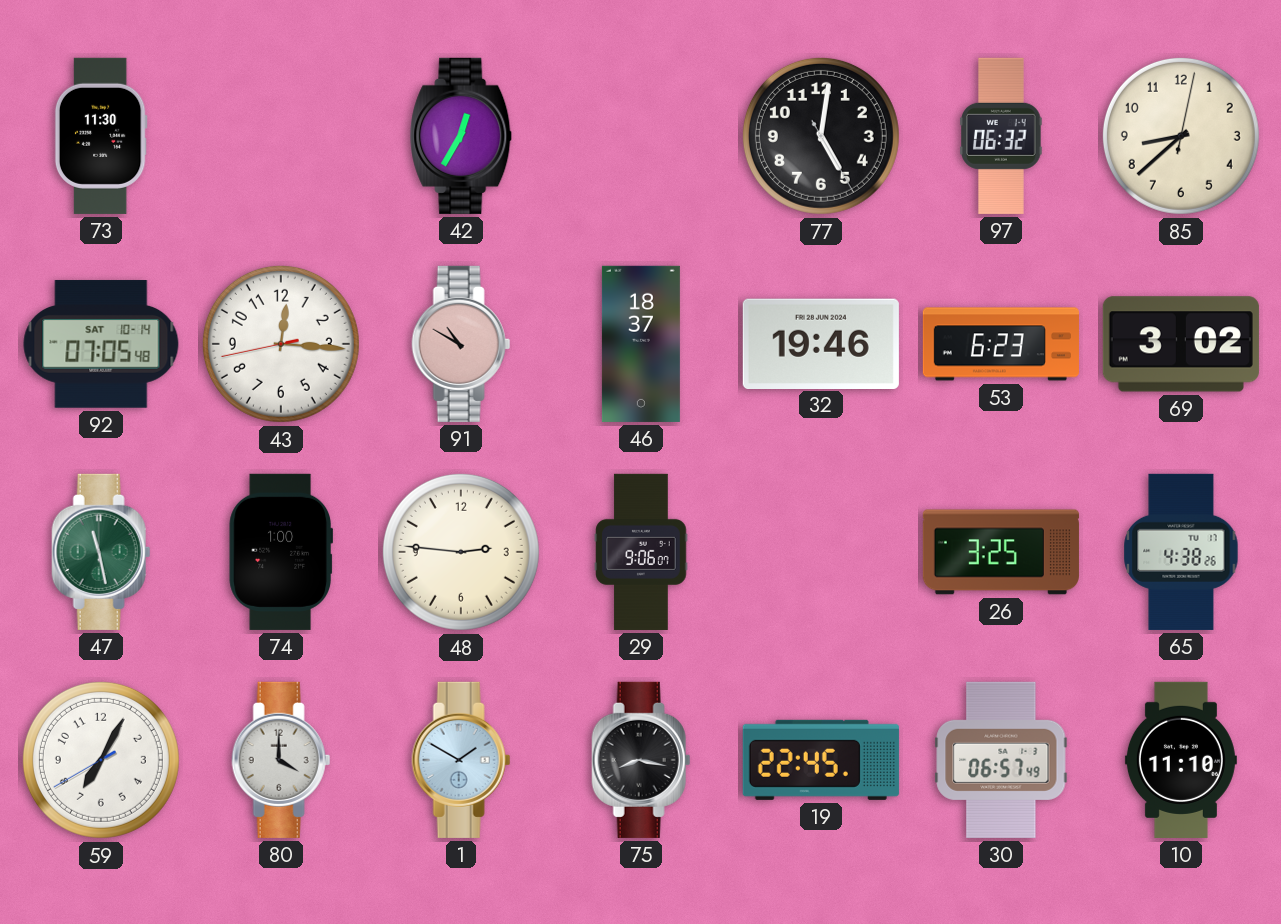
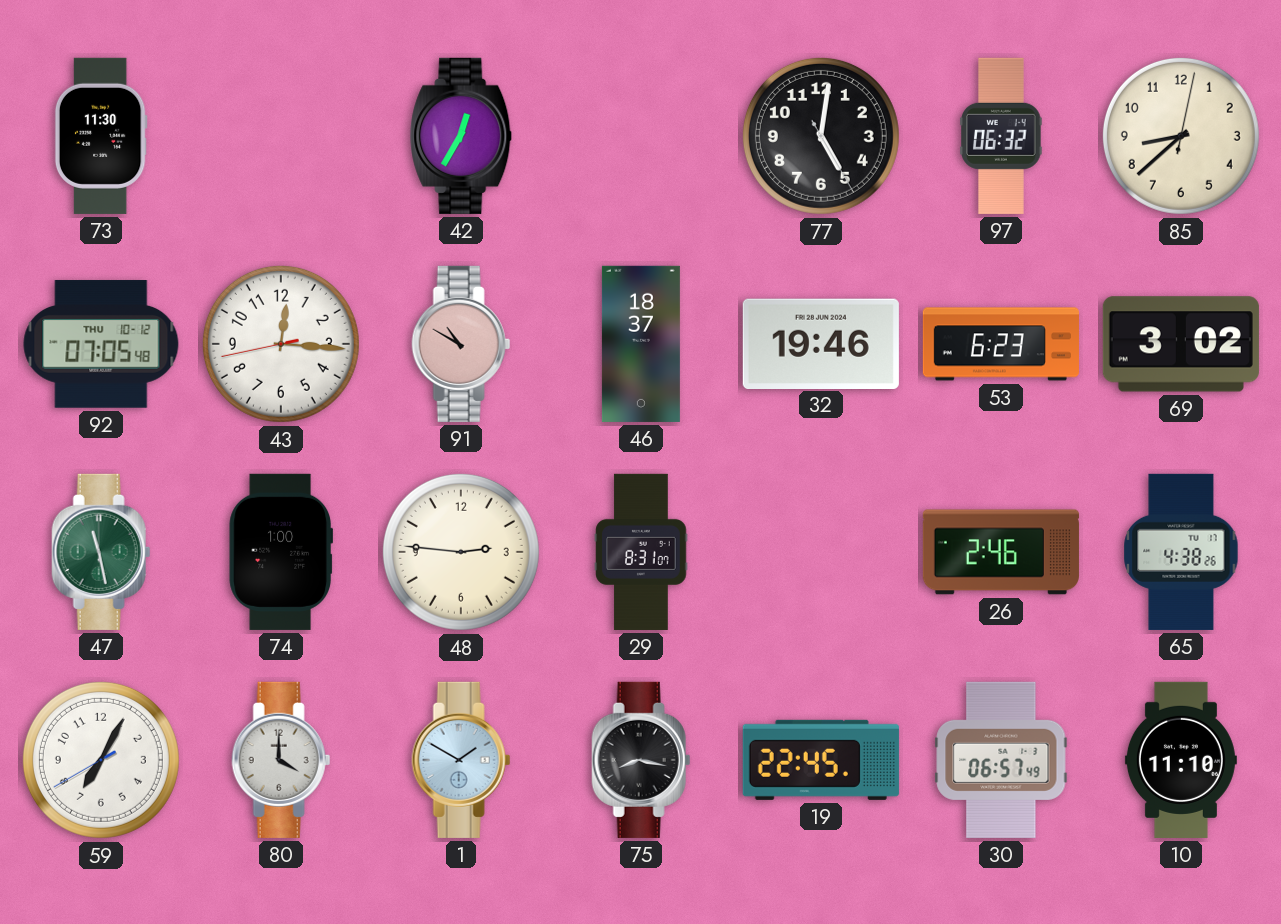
92 date: SAT 10-14 -> THU 10-12
29: 9:06 -> 8:31
26: 3:25 -> 2:46
